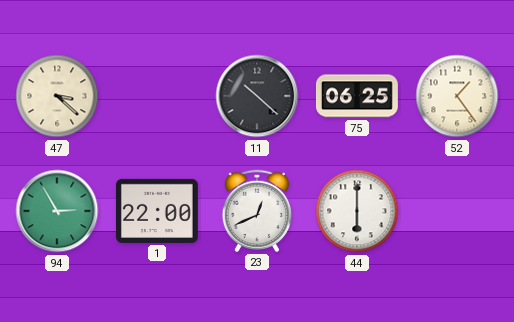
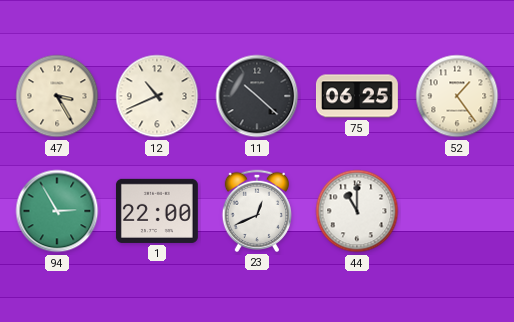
47: 3:22 -> 3:25
12: none -> 10:41
44: 6:00 -> 11:00
